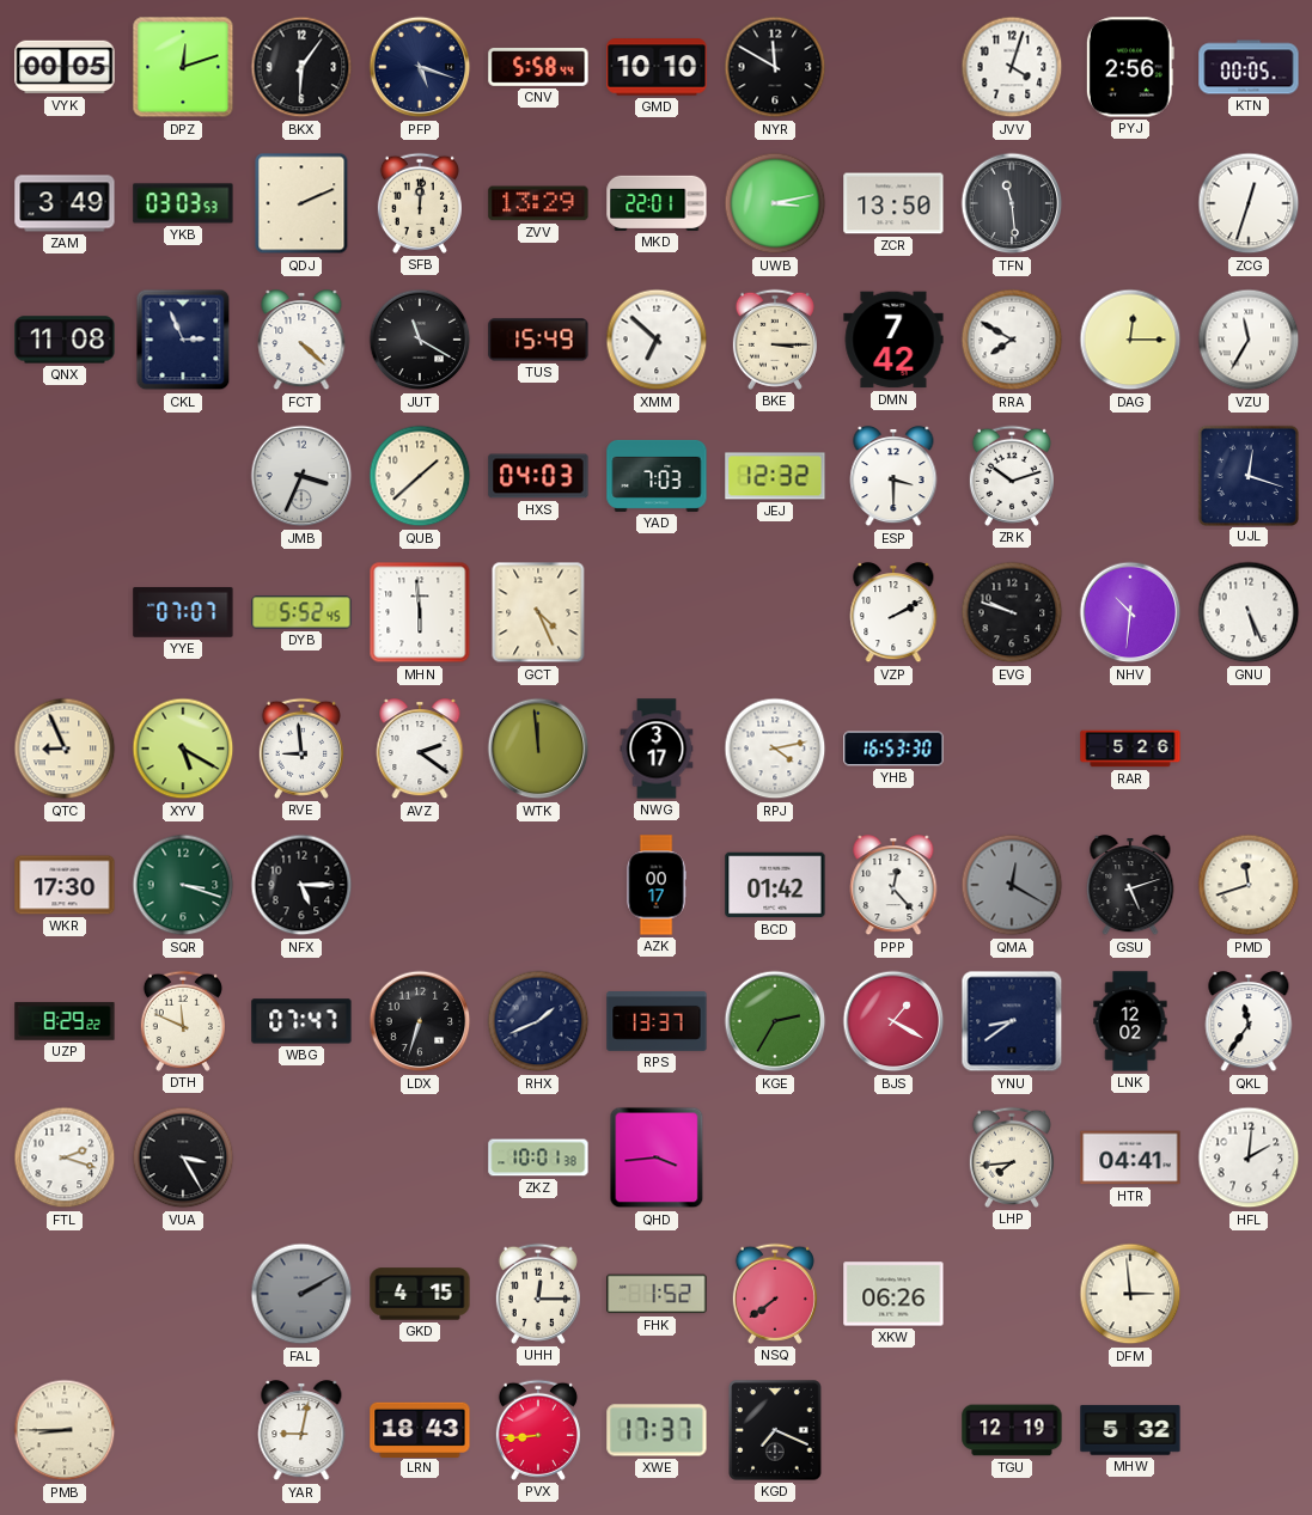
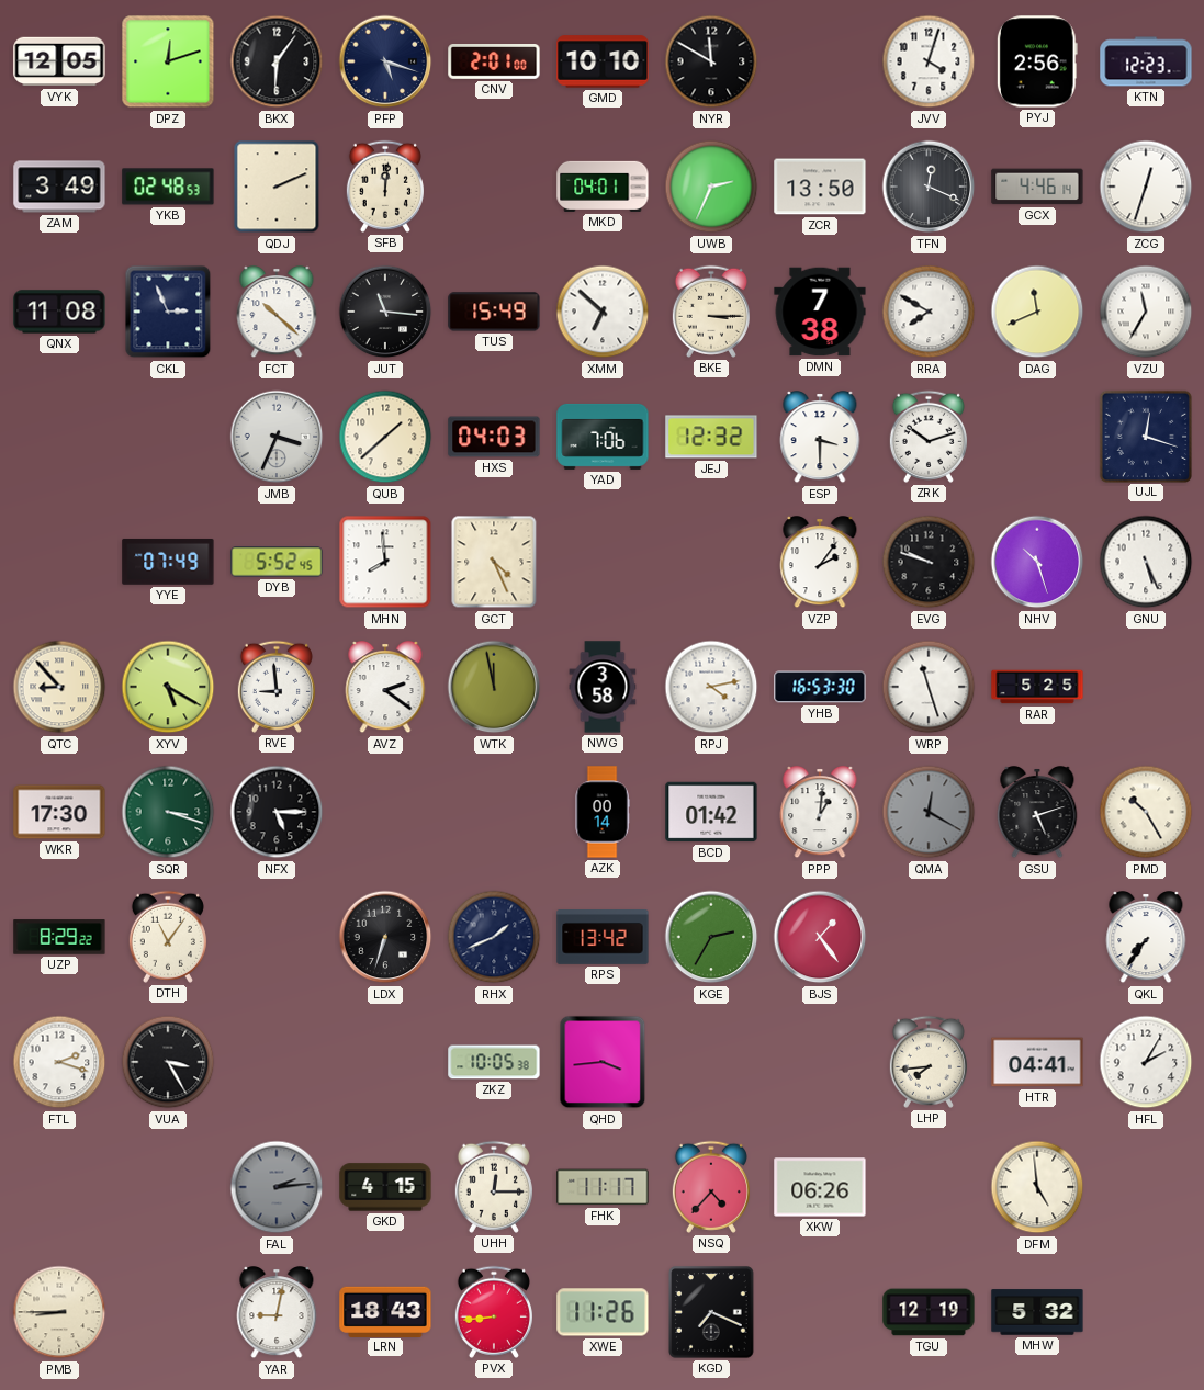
VYK: 00:05 -> 12:05
CNV: 5:58 -> 2:01
KTN: 00:05 -> 12:23
YKB: 03:03 -> 02:48
ZVV: 13:29 -> none
MKD: 22:01 -> 04:01
UWB: 3:13 -> 2:34
TFN: 11:29 -> 12:19
GCX: none -> 4:46
FCT: 4:22 -> 10:22
JUT: 11:20 -> 11:16
DMN: 7:42 -> 7:38
DAG: 12:15 -> 11:41
YAD: 7:03 -> 7:06
YYE: 07:07 -> 07:49
MHN: 5:59 -> 7:59
VZP: 2:10 -> 2:06
NHV: 10:31 -> 10:27
QTC: 8:56 -> 8:53
WTK: 11:59 -> 11:58
NWG: 3:17 -> 3:58
WRP: none -> 11:27
RAR: 5:26 -> 5:25
AZK: 00:17 -> 00:14
PPP: 12:23 -> 1:01
PMD: 11:42 -> 10:25
DTH: 11:49 -> 11:06
WBG: 07:47 -> none
RPS: 13:37 -> 13:42
BJS: 1:20 -> 1:24
YNU: 8:39 -> none
LNK: 12:02 -> none
QKL: 11:36 -> 7:36
ZKZ: 10:01 -> 10:05
HFL: 2:01 -> 2:05
FAL: 2:10 -> 2:14
FHK: 1:52 -> 11:17
NSQ: 7:39 -> 4:37
DFM: 2:59 -> 4:59
XWE: 17:37 -> 11:26
